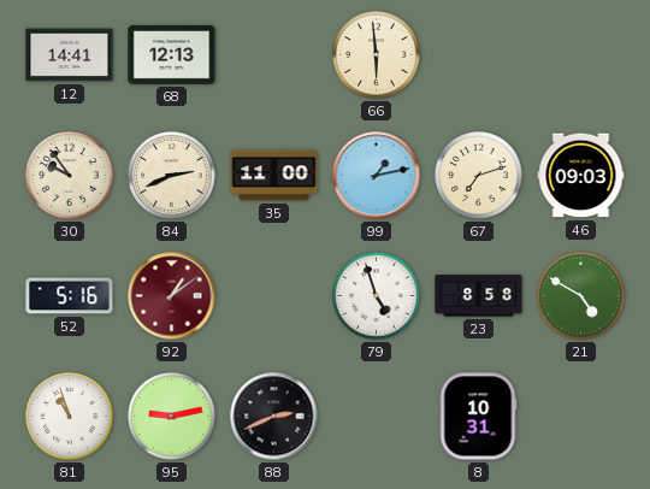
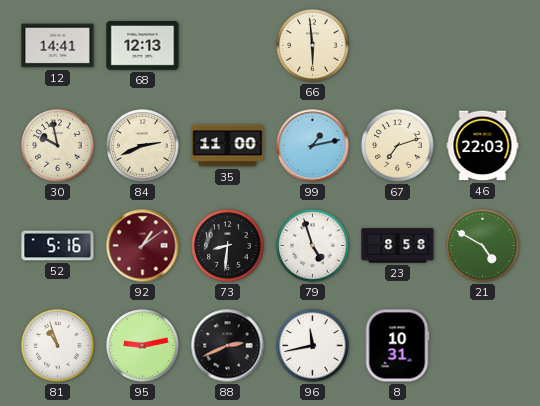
30: 9:54 -> 9:58
46: 09:03 -> 22:03
73: none -> 8:31
96: none -> 11:43
